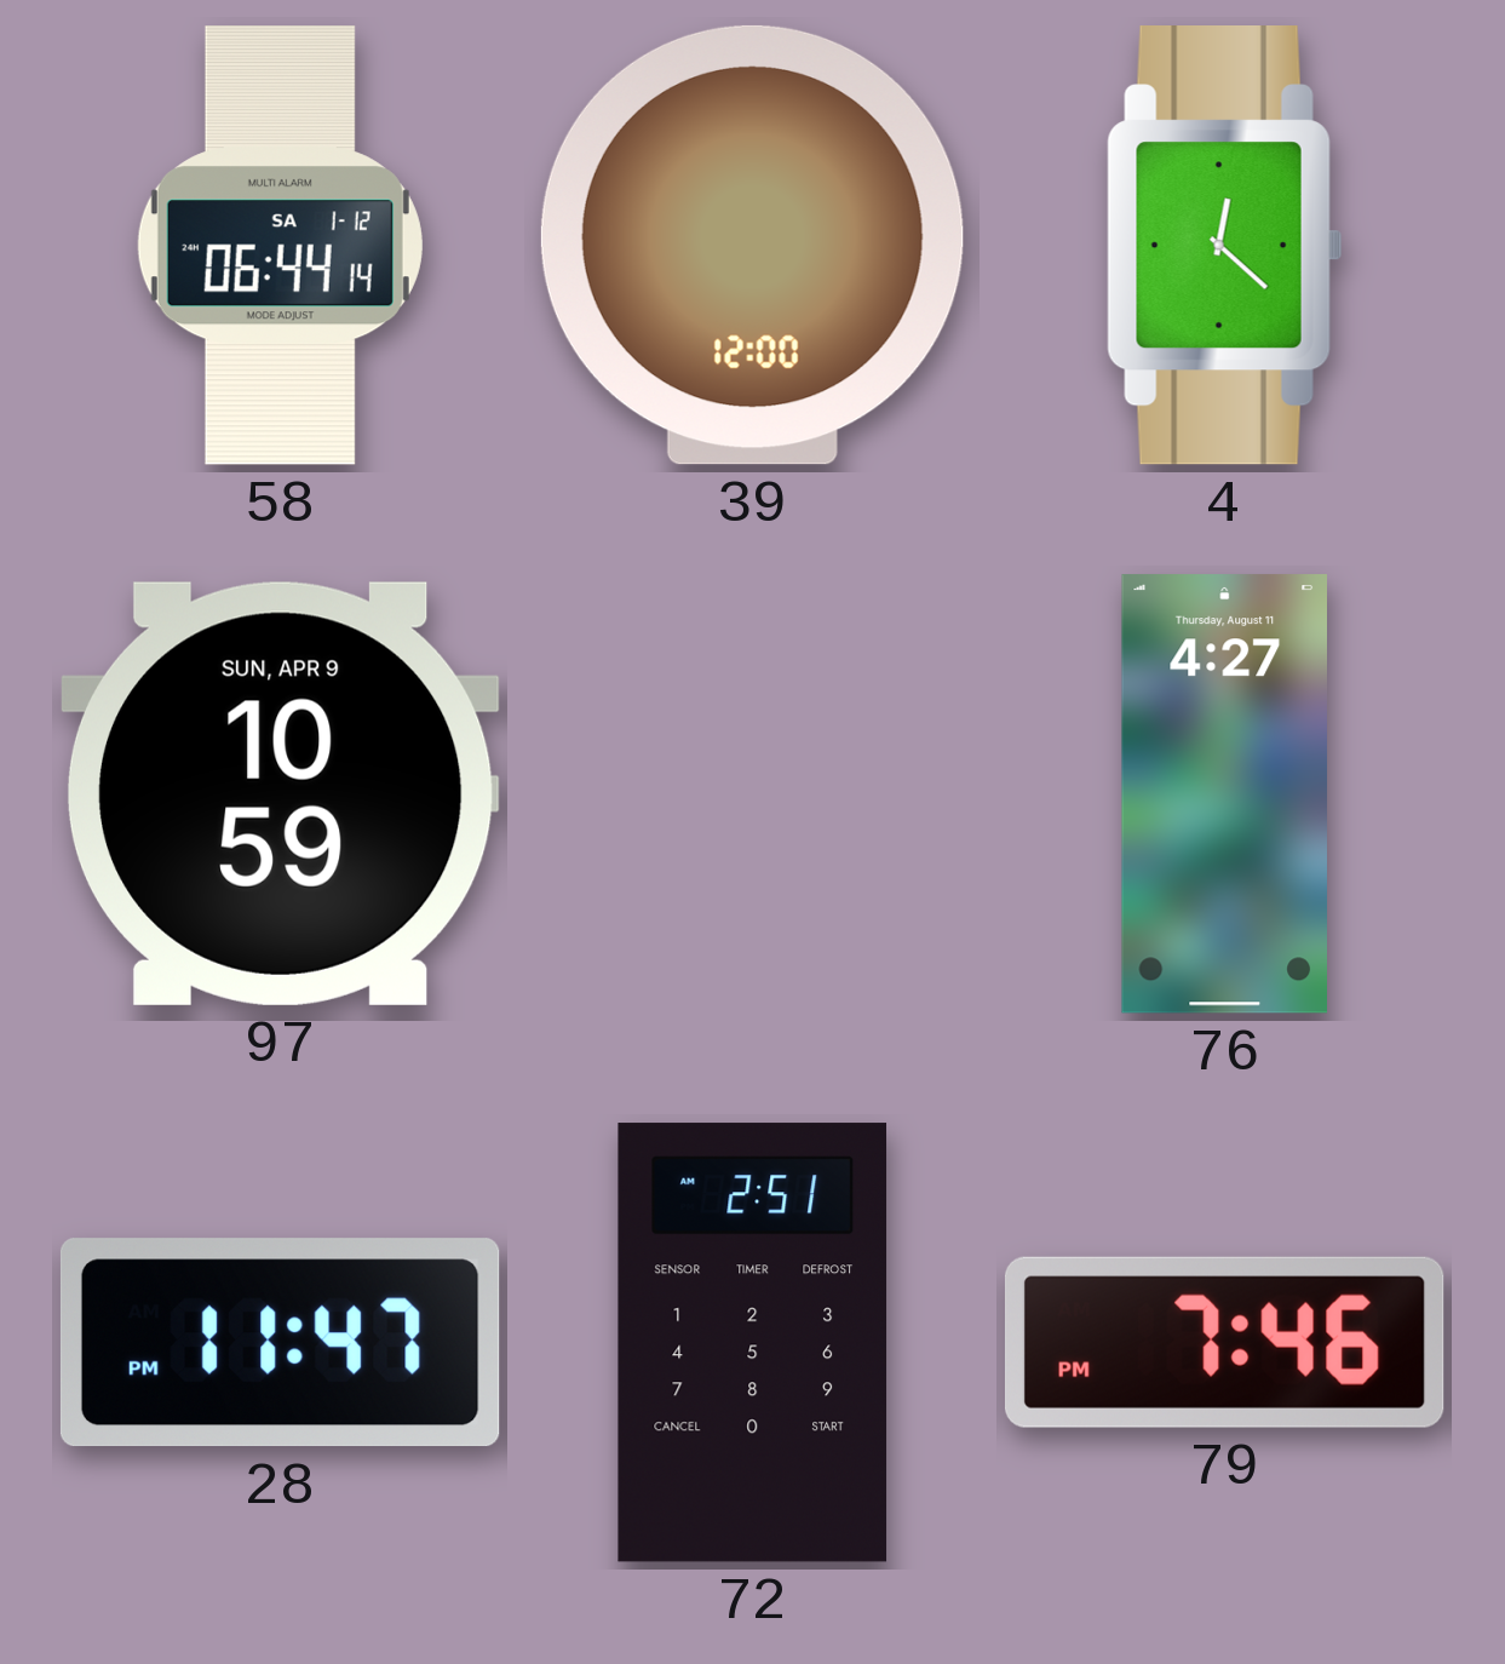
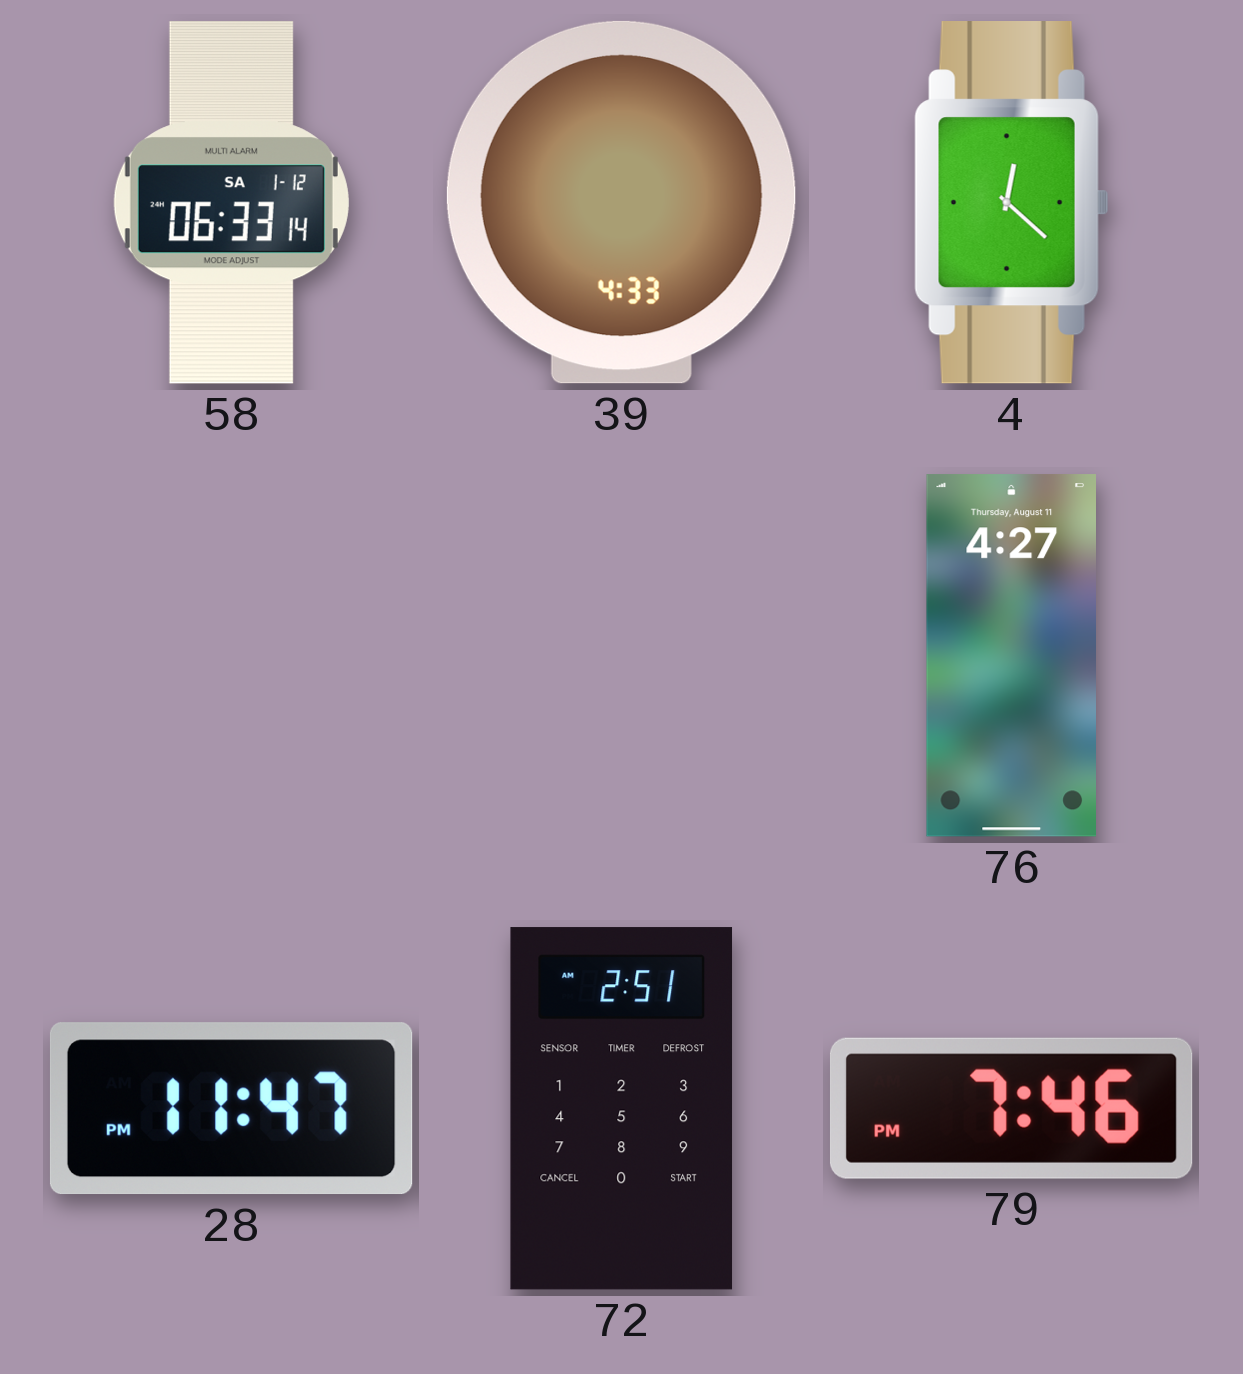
58: 06:44 -> 06:33
39: 12:00 -> 4:33
97: 10:59 -> none
